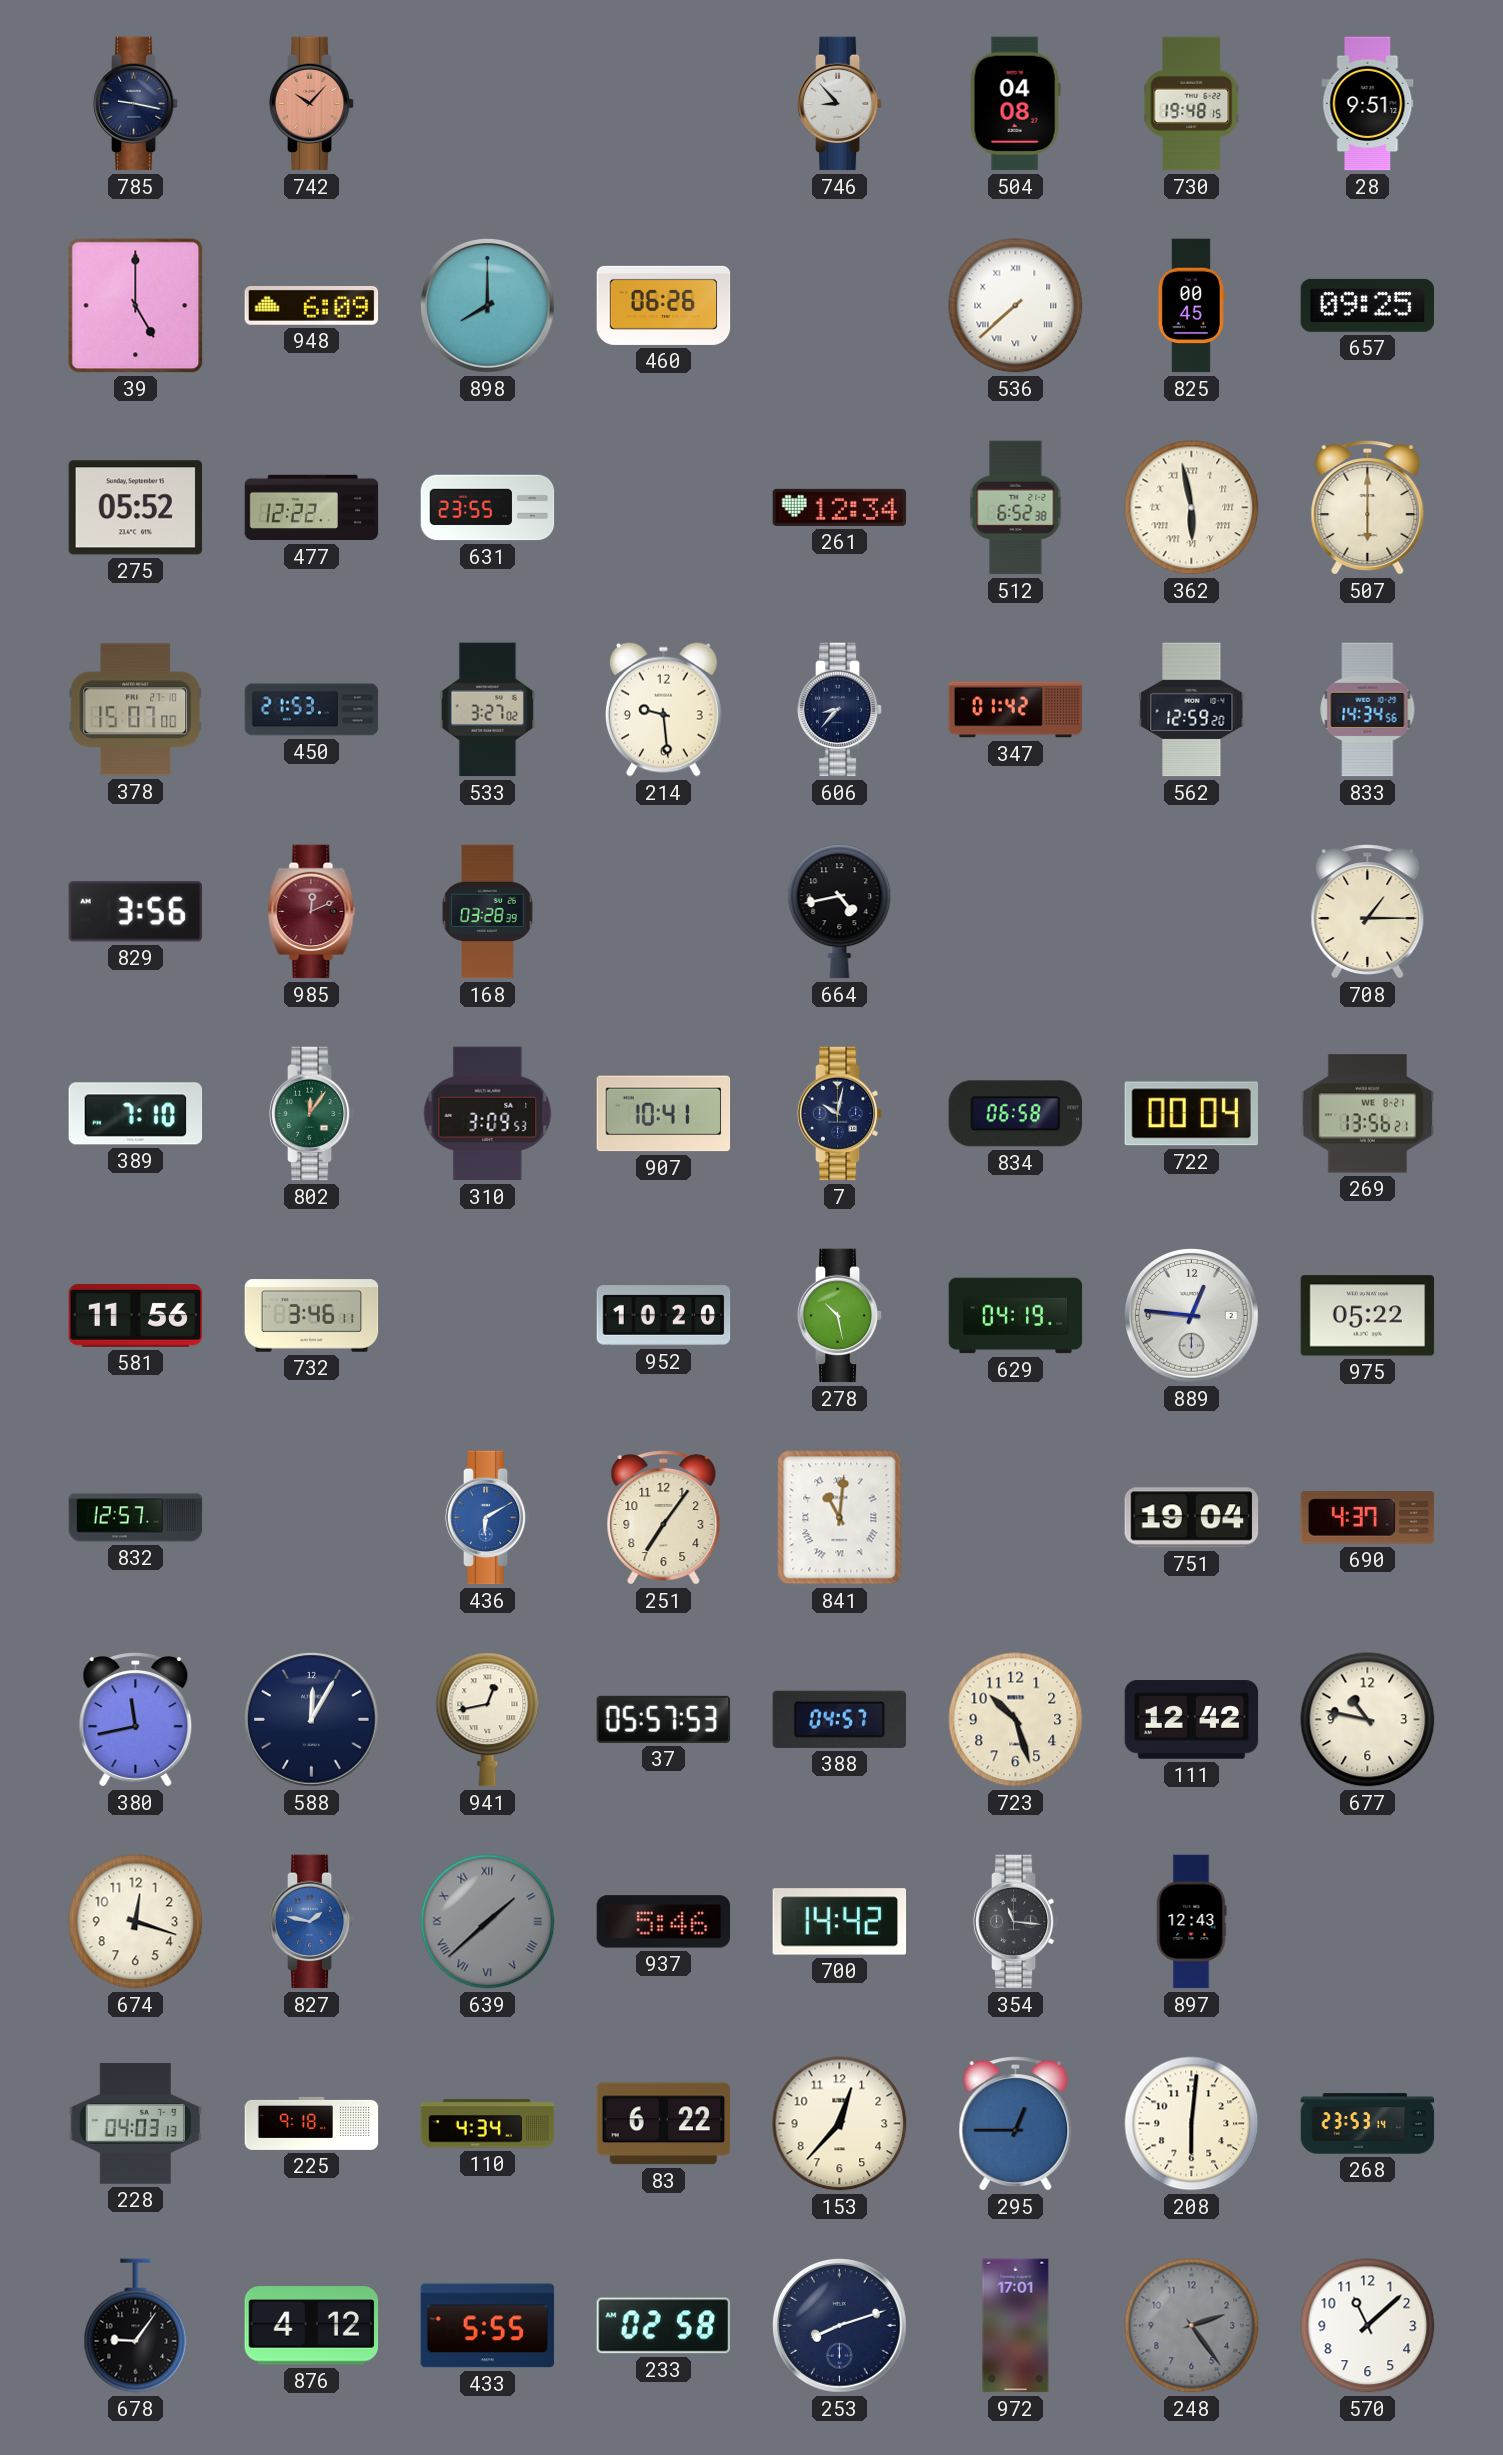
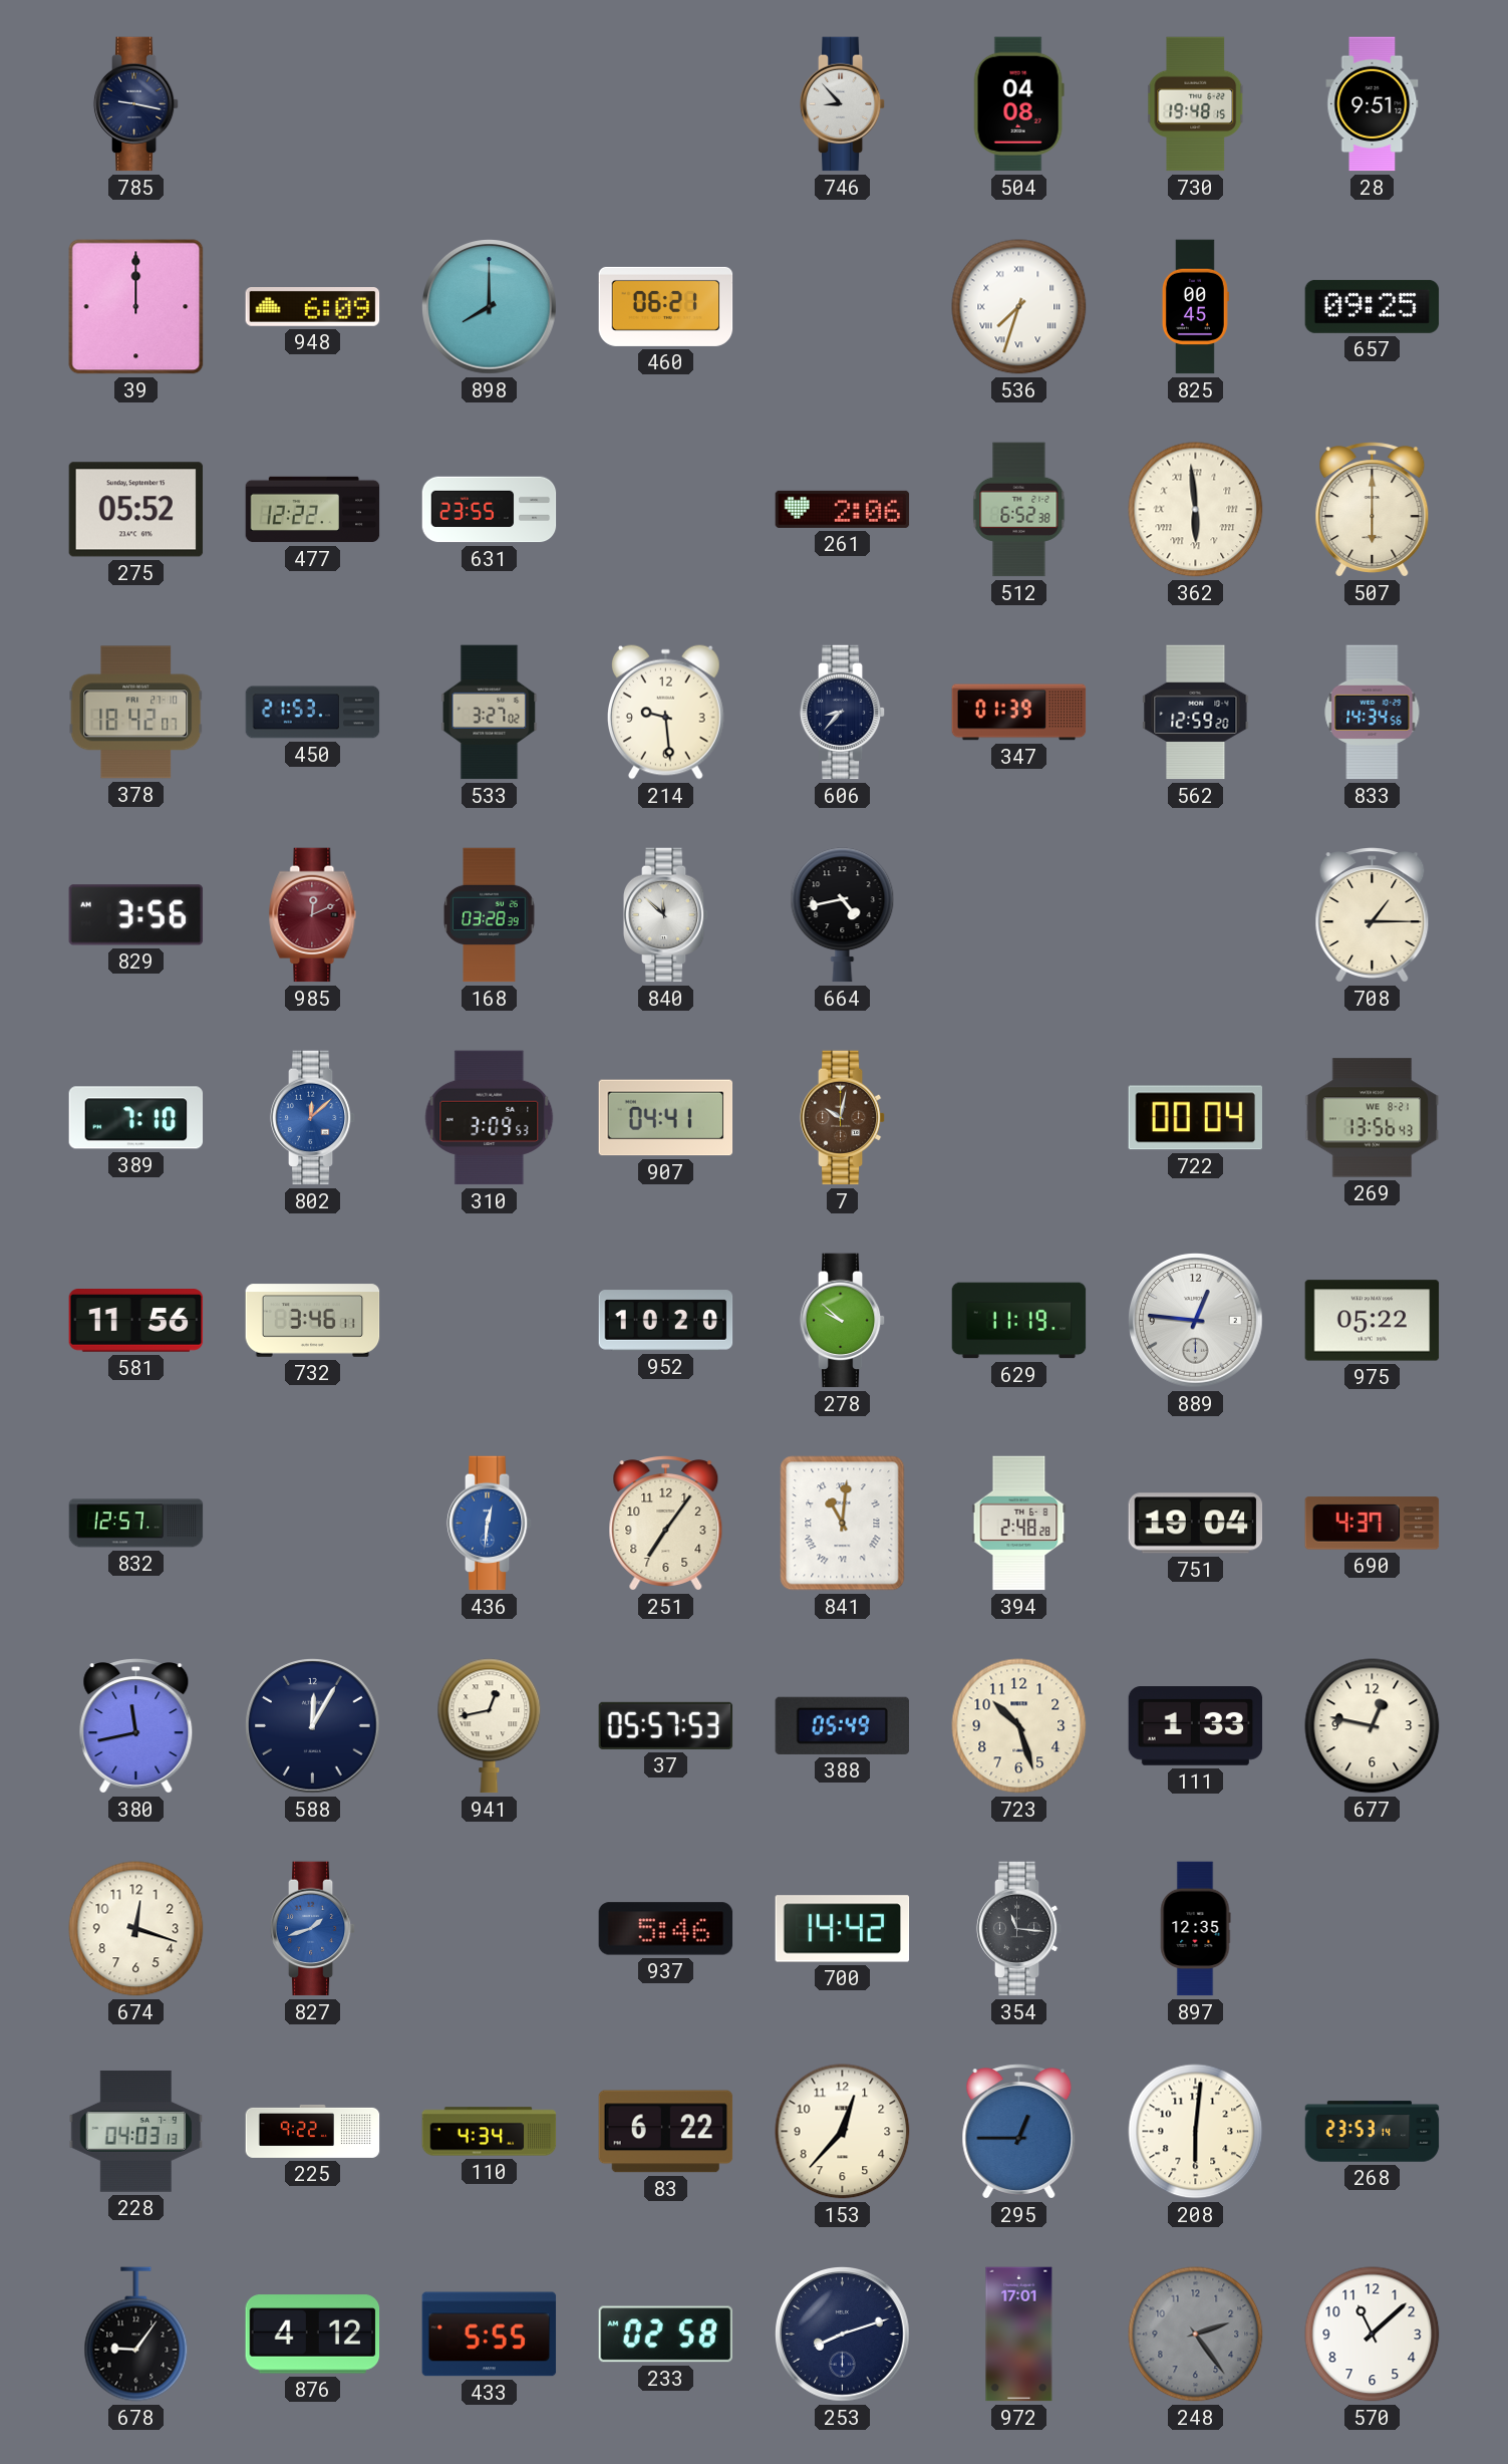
742: 10:07 -> none
39: 5:00 -> 12:00
460: 06:26 -> 06:21
536: 7:38 -> 7:33
261: 12:34 -> 2:06
362: 5:58 -> 5:59
378: 15:07 -> 18:42
347: 01:42 -> 01:39
840: none -> 11:52
802: 12:06 -> 12:08
802 dial: green -> blue
907: 10:41 -> 04:41
7 dial: navy -> brown
834: 06:58 -> none
269: 13:56:21 -> 13:56:43
278: 10:28 -> 9:52
629: 04:19 -> 11:19
436: 6:10 -> 12:31
394: none -> 2:48
388: 04:57 -> 05:49
111: 12:42 -> 1:33
677: 10:47 -> 12:47
827: 1:47 -> 1:42
639: 1:38 -> none
897: 12:43 -> 12:35
225: 9:18 -> 9:22
